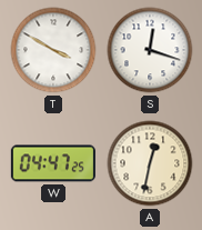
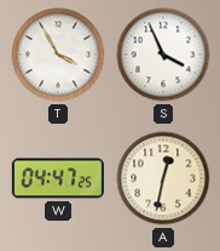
T: 3:50 -> 3:55
S: 12:18 -> 3:56
